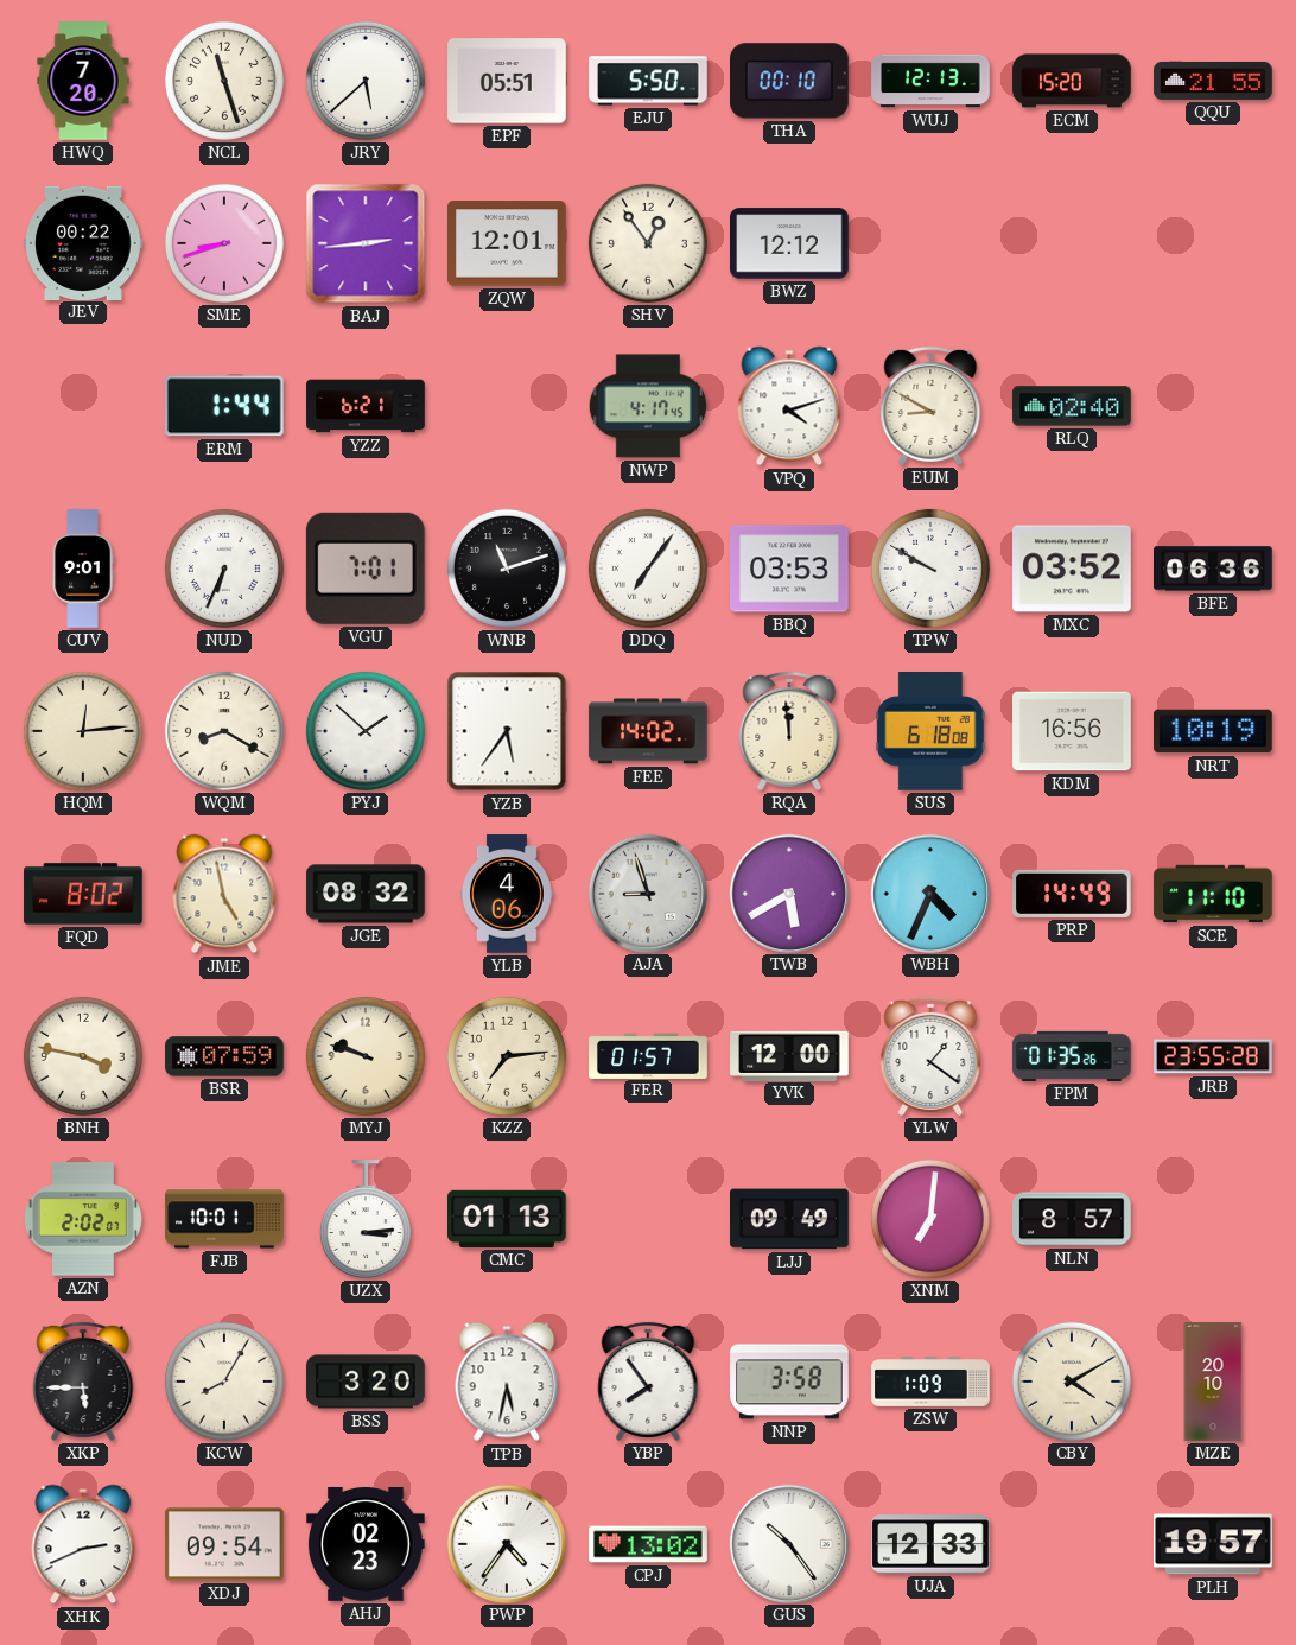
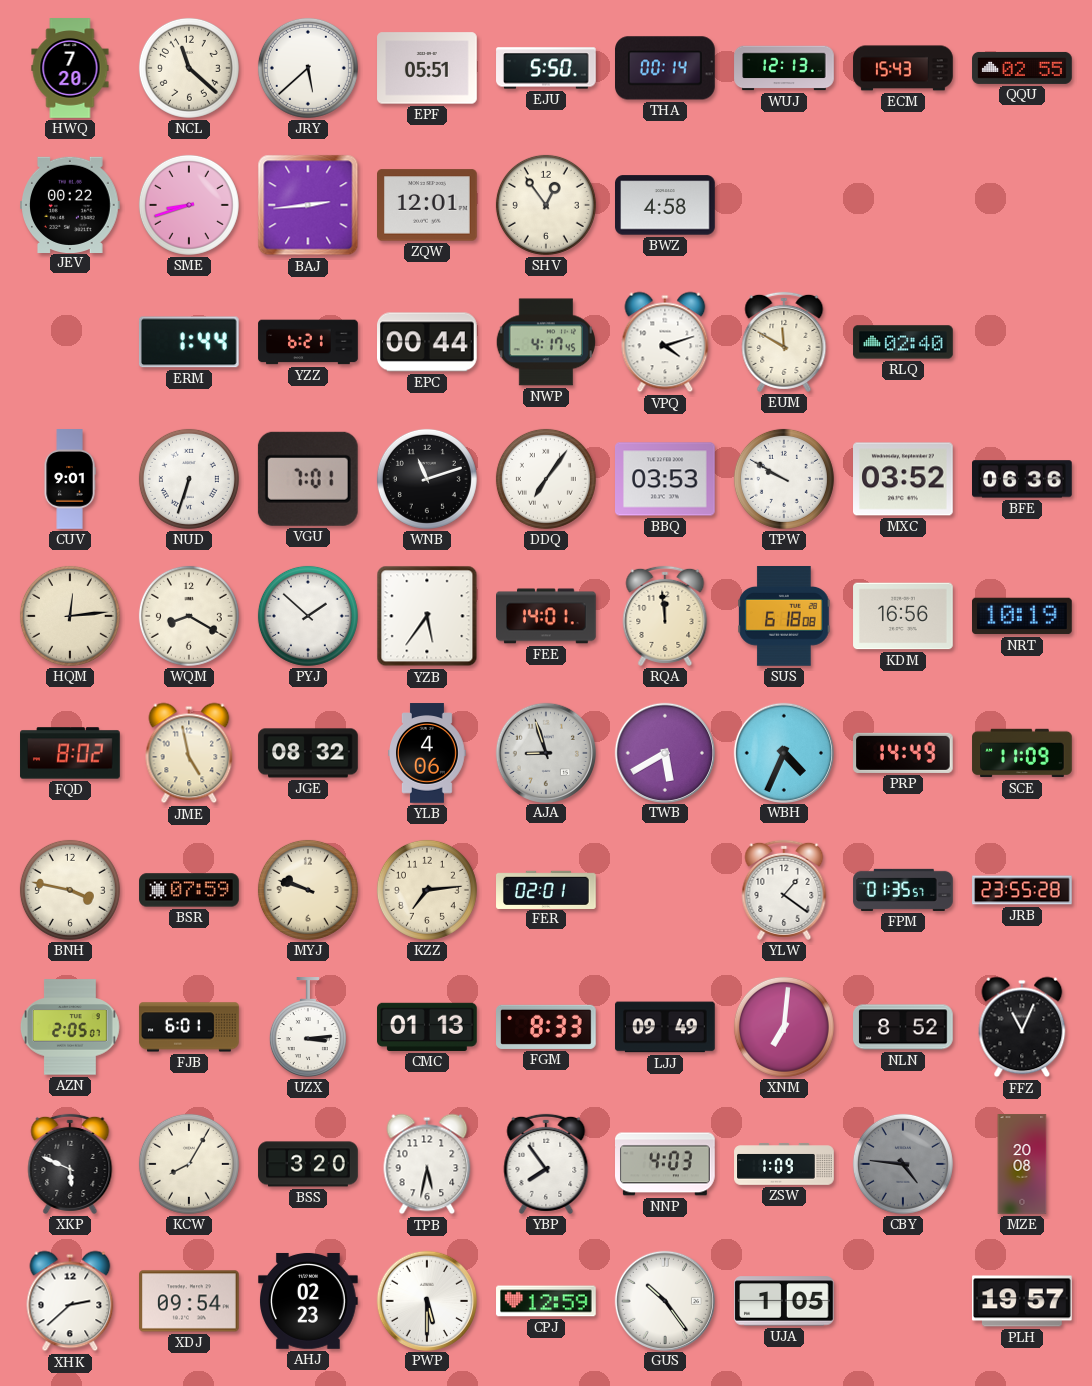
NCL: 11:27 -> 11:22
THA: 00:10 -> 00:14
ECM: 15:20 -> 15:43
QQU: 21:55 -> 02:55
BWZ: 12:12 -> 4:58
EPC: none -> 00:44
EUM: 8:50 -> 11:50
NUD: 6:34 -> 6:33
FEE: 14:02 -> 14:01
SCE: 11:10 -> 11:09
FER: 01:57 -> 02:01
YVK: 12:00 -> none
FPM: 01:35:26 -> 01:35:57
AZN: 2:02 -> 2:05
FJB: 10:01 -> 6:01
FGM: none -> 8:33
NLN: 8:57 -> 8:52
FFZ: none -> 11:04
XKP: 5:45 -> 5:49
NNP: 3:58 -> 4:03
CBY: 4:10 -> 4:46
CBY dial: cream -> grey
MZE: 20:10 -> 20:08
XHK: 2:41 -> 2:38
PWP: 4:36 -> 5:30
CPJ: 13:02 -> 12:59
UJA: 12:33 -> 1:05
